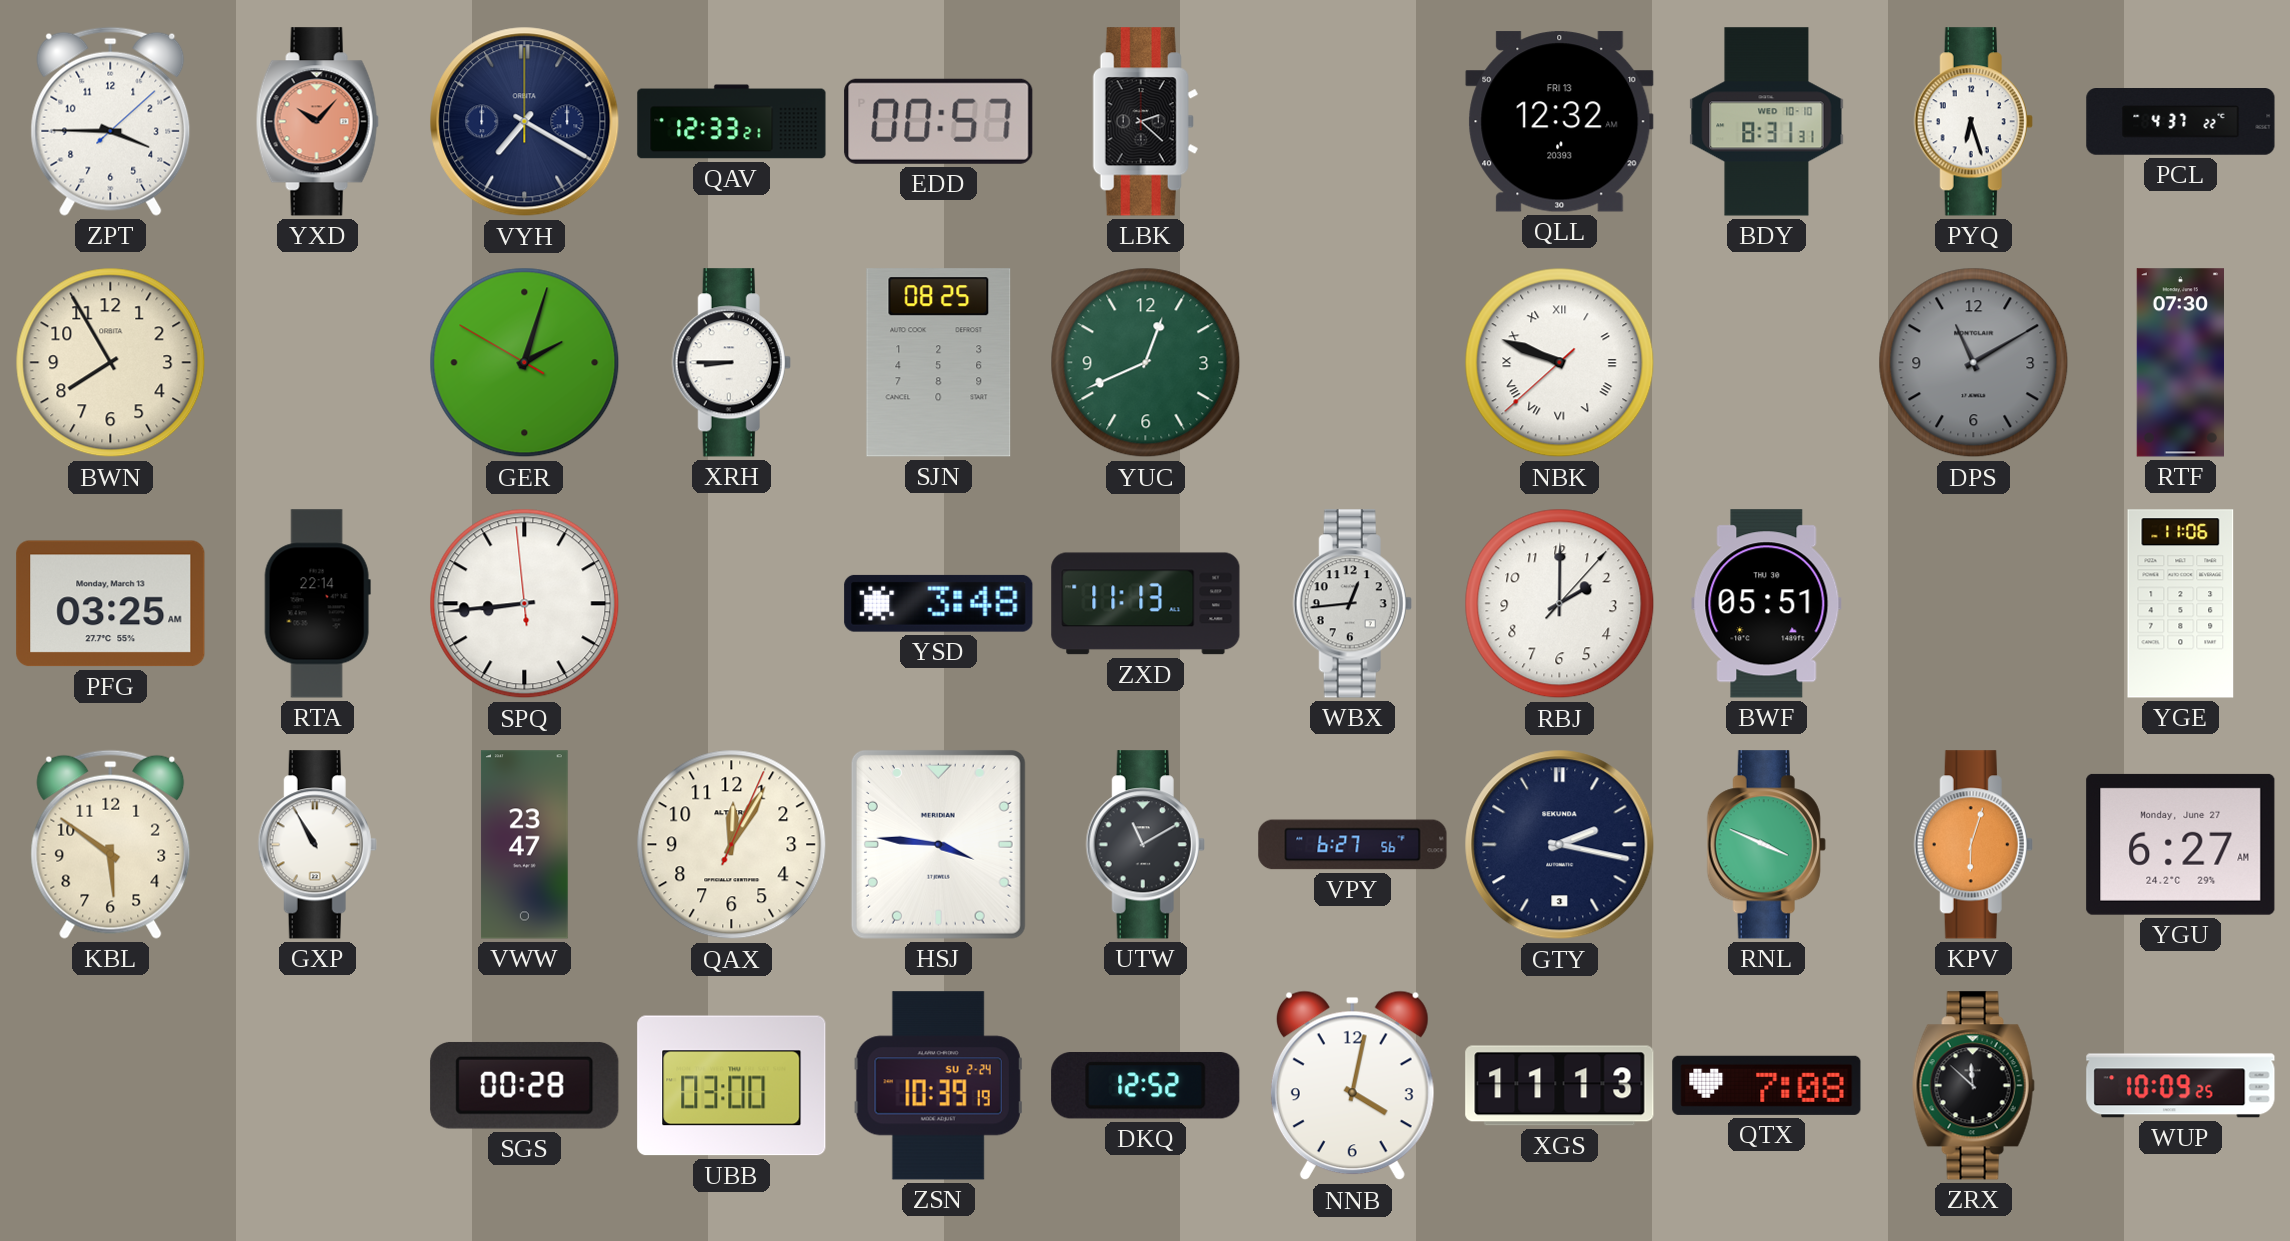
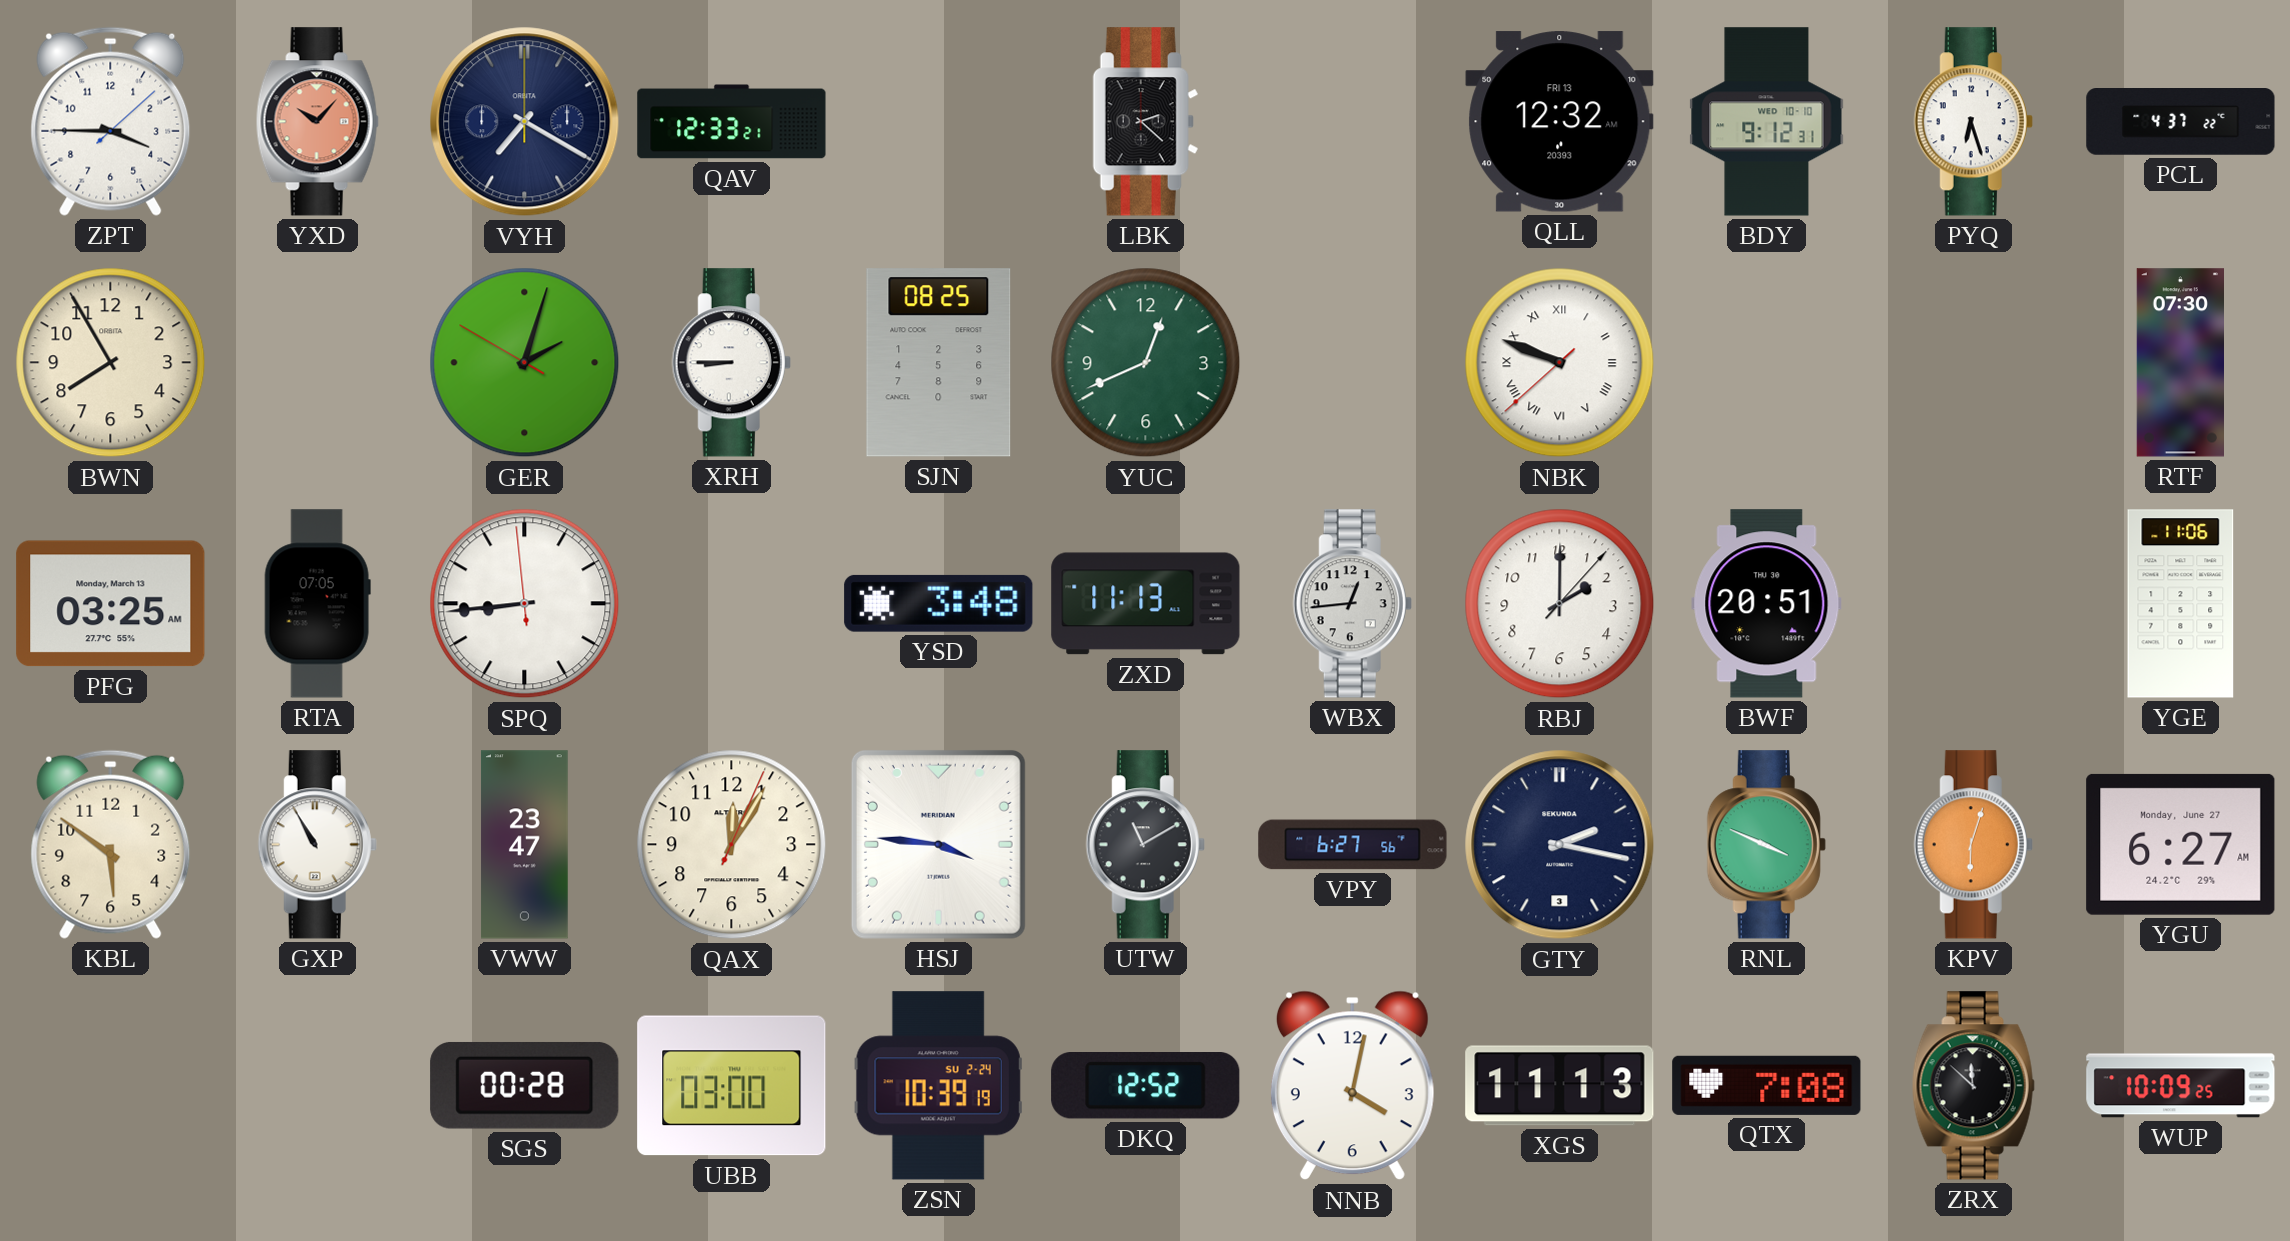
EDD: 00:57 -> none
BDY: 8:31 -> 9:12
DPS: 11:10 -> none
RTA: 22:14 -> 07:05
BWF: 05:51 -> 20:51
